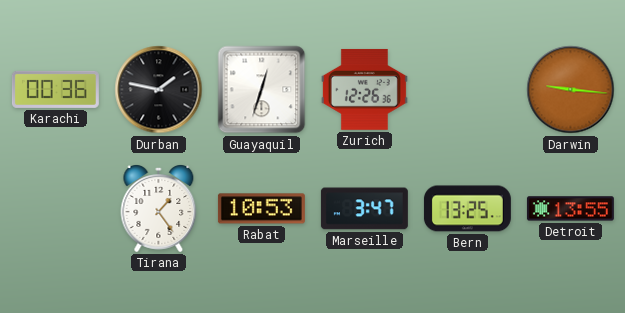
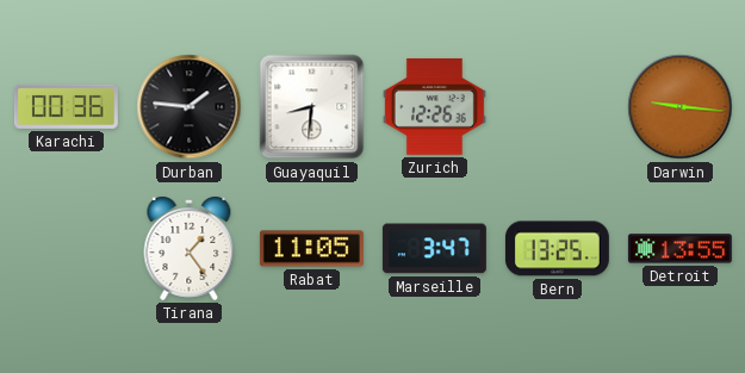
Durban: 1:47 -> 1:46
Guayaquil: 12:33 -> 8:31
Rabat: 10:53 -> 11:05
